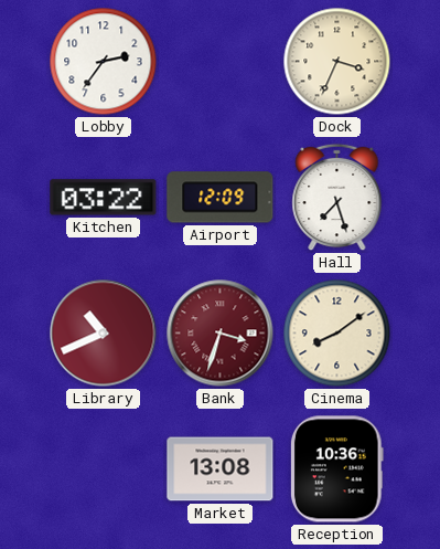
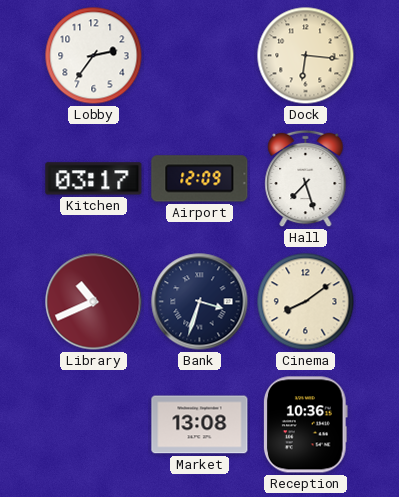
Dock: 3:34 -> 6:16
Kitchen: 03:22 -> 03:17
Bank dial: burgundy -> navy
